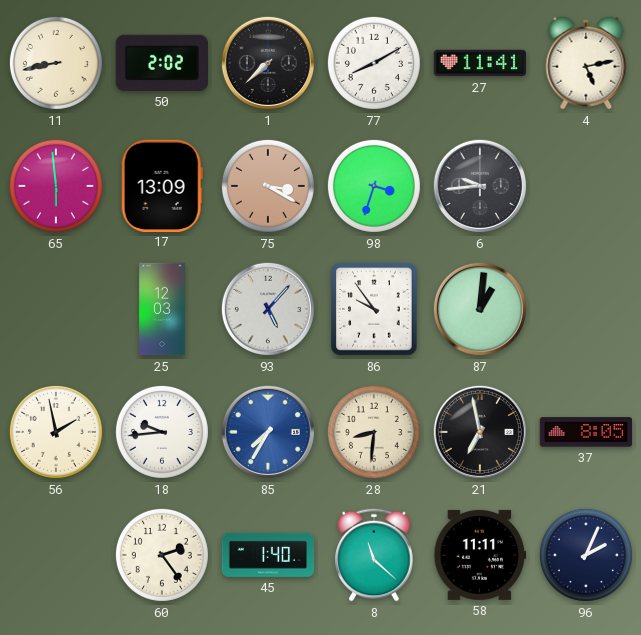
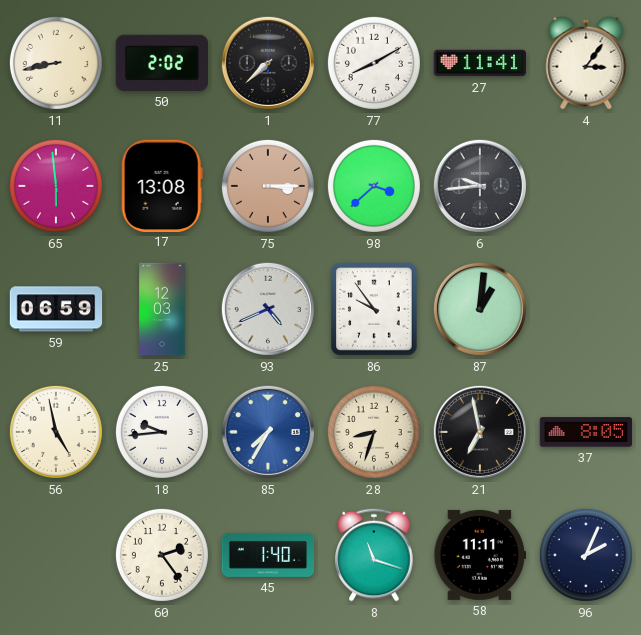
4: 5:13 -> 3:06
17: 13:09 -> 13:08
75: 3:20 -> 3:15
98: 3:33 -> 3:38
59: none -> 06:59
93: 5:07 -> 4:41
56: 1:58 -> 4:58
28: 8:31 -> 8:33
8: 11:22 -> 11:18
